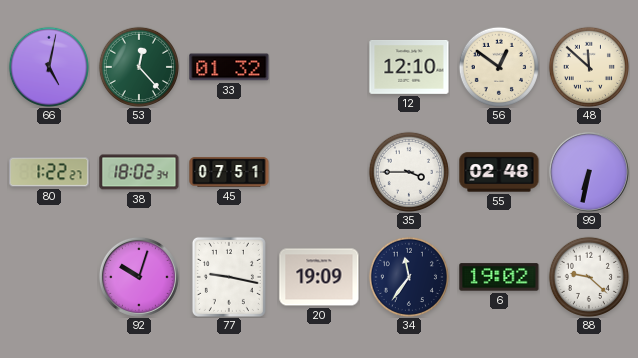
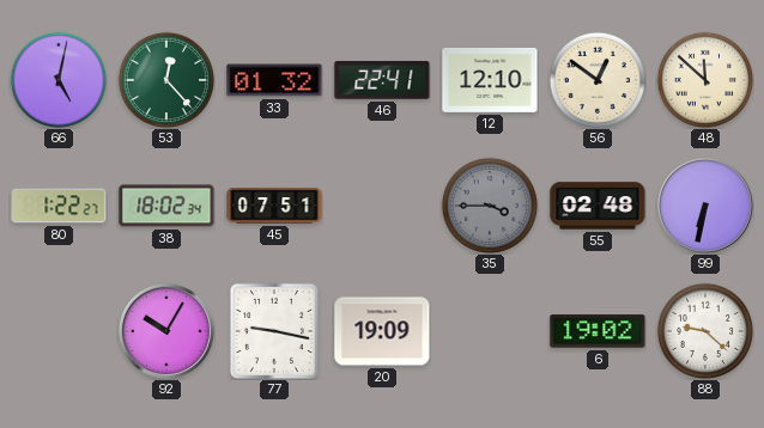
46: none -> 22:41
35 dial: white -> grey
92: 10:03 -> 10:05
34: 11:36 -> none
